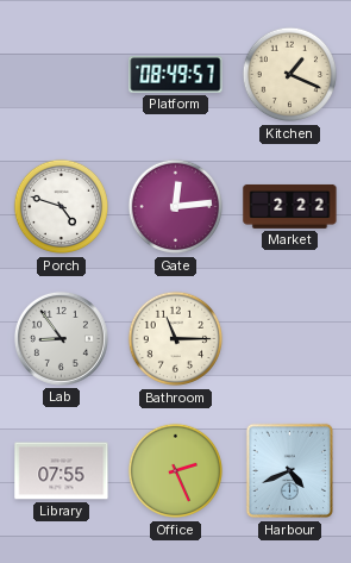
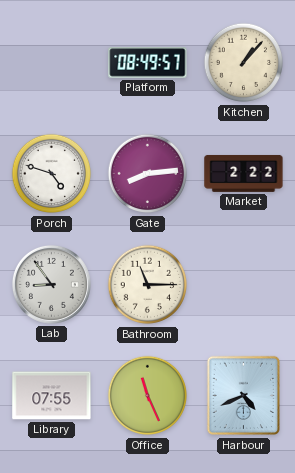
Kitchen: 1:19 -> 1:07
Gate: 12:14 -> 8:14
Office: 2:26 -> 11:26
